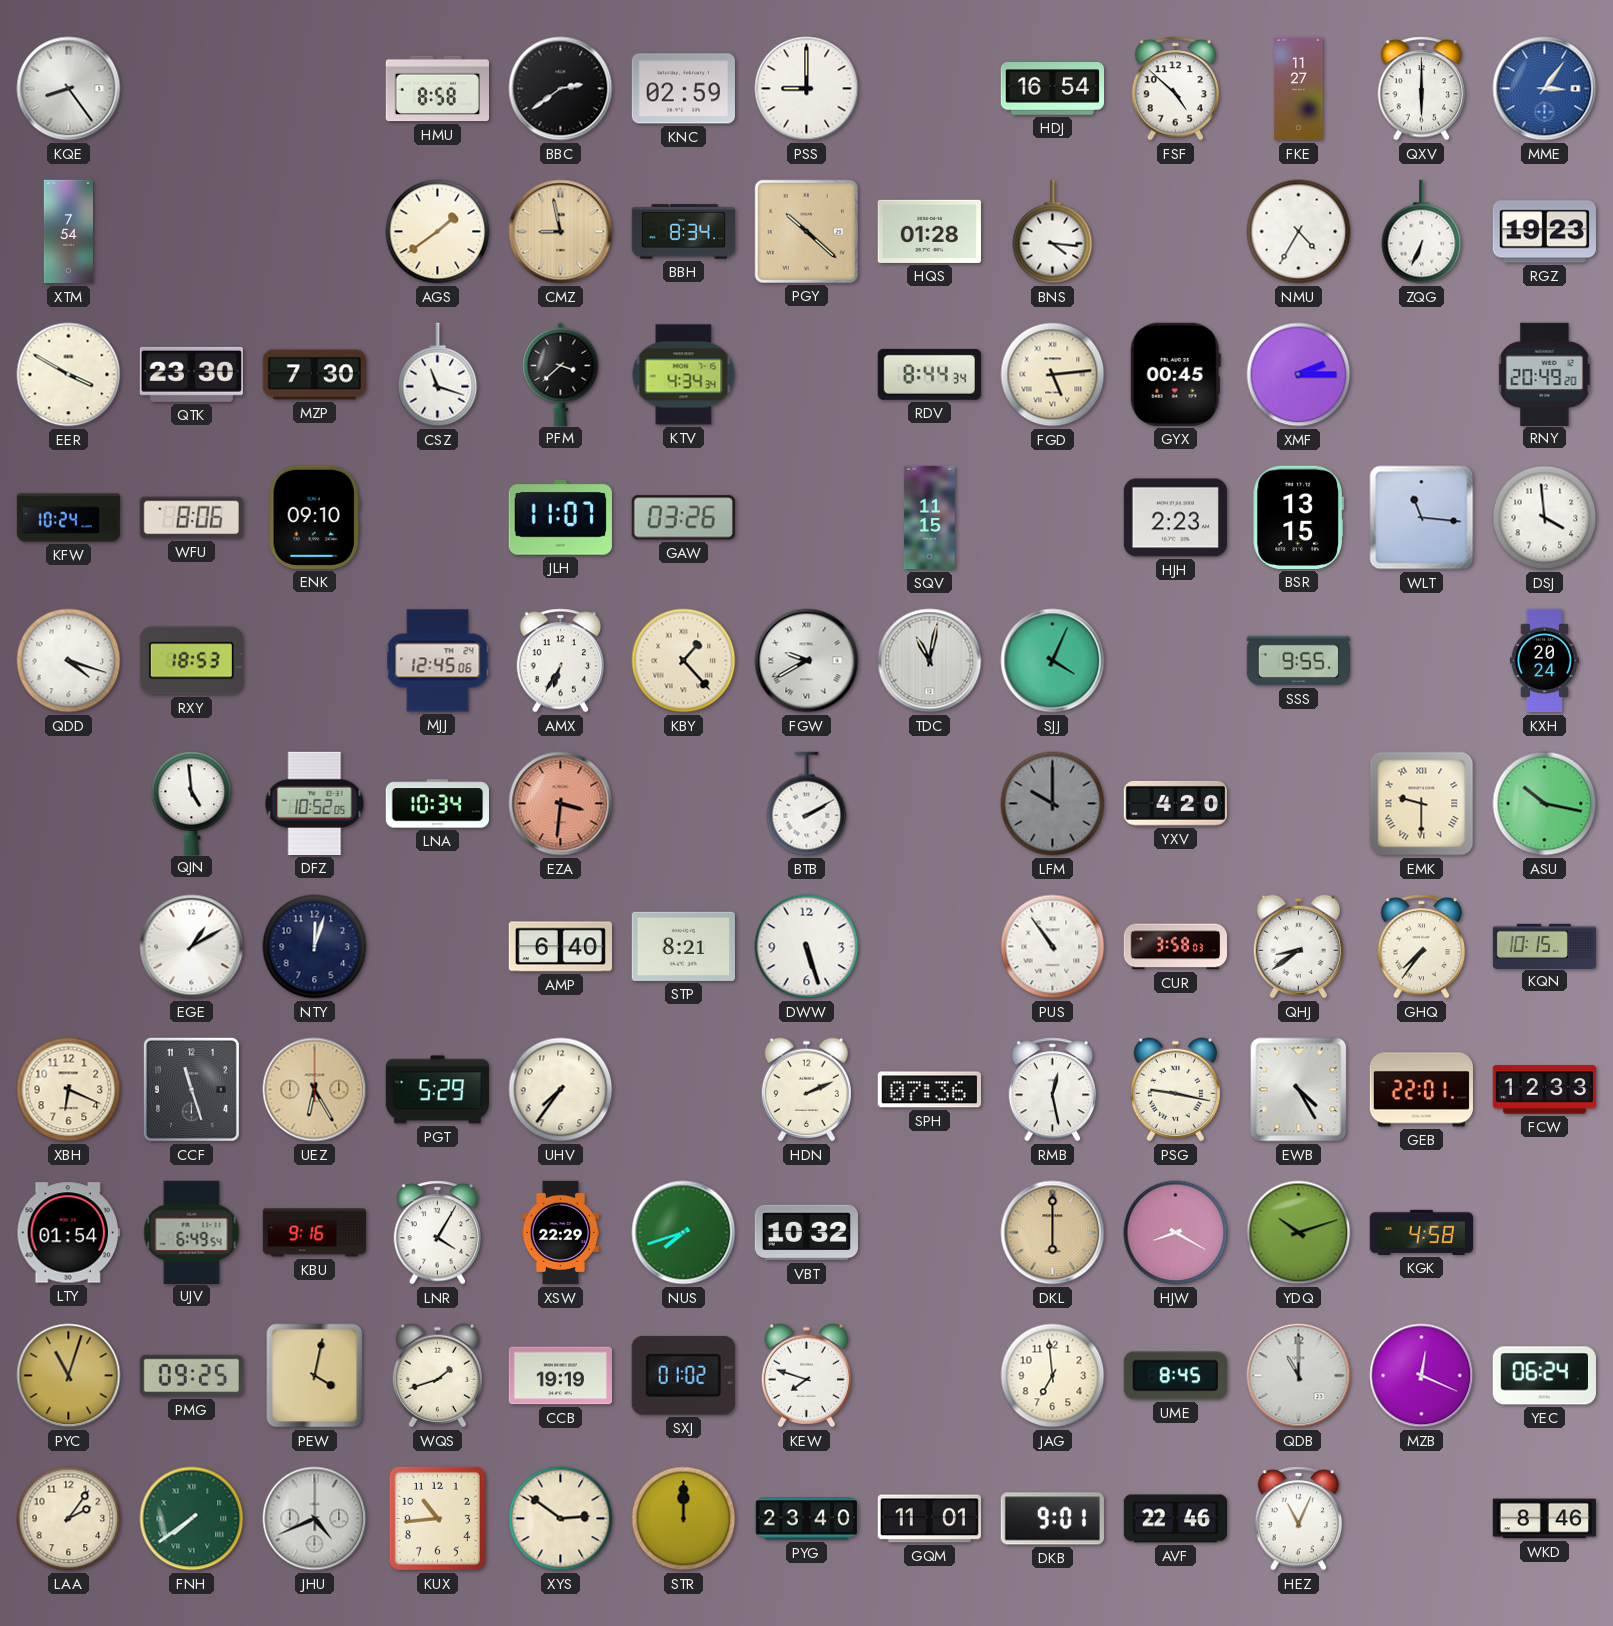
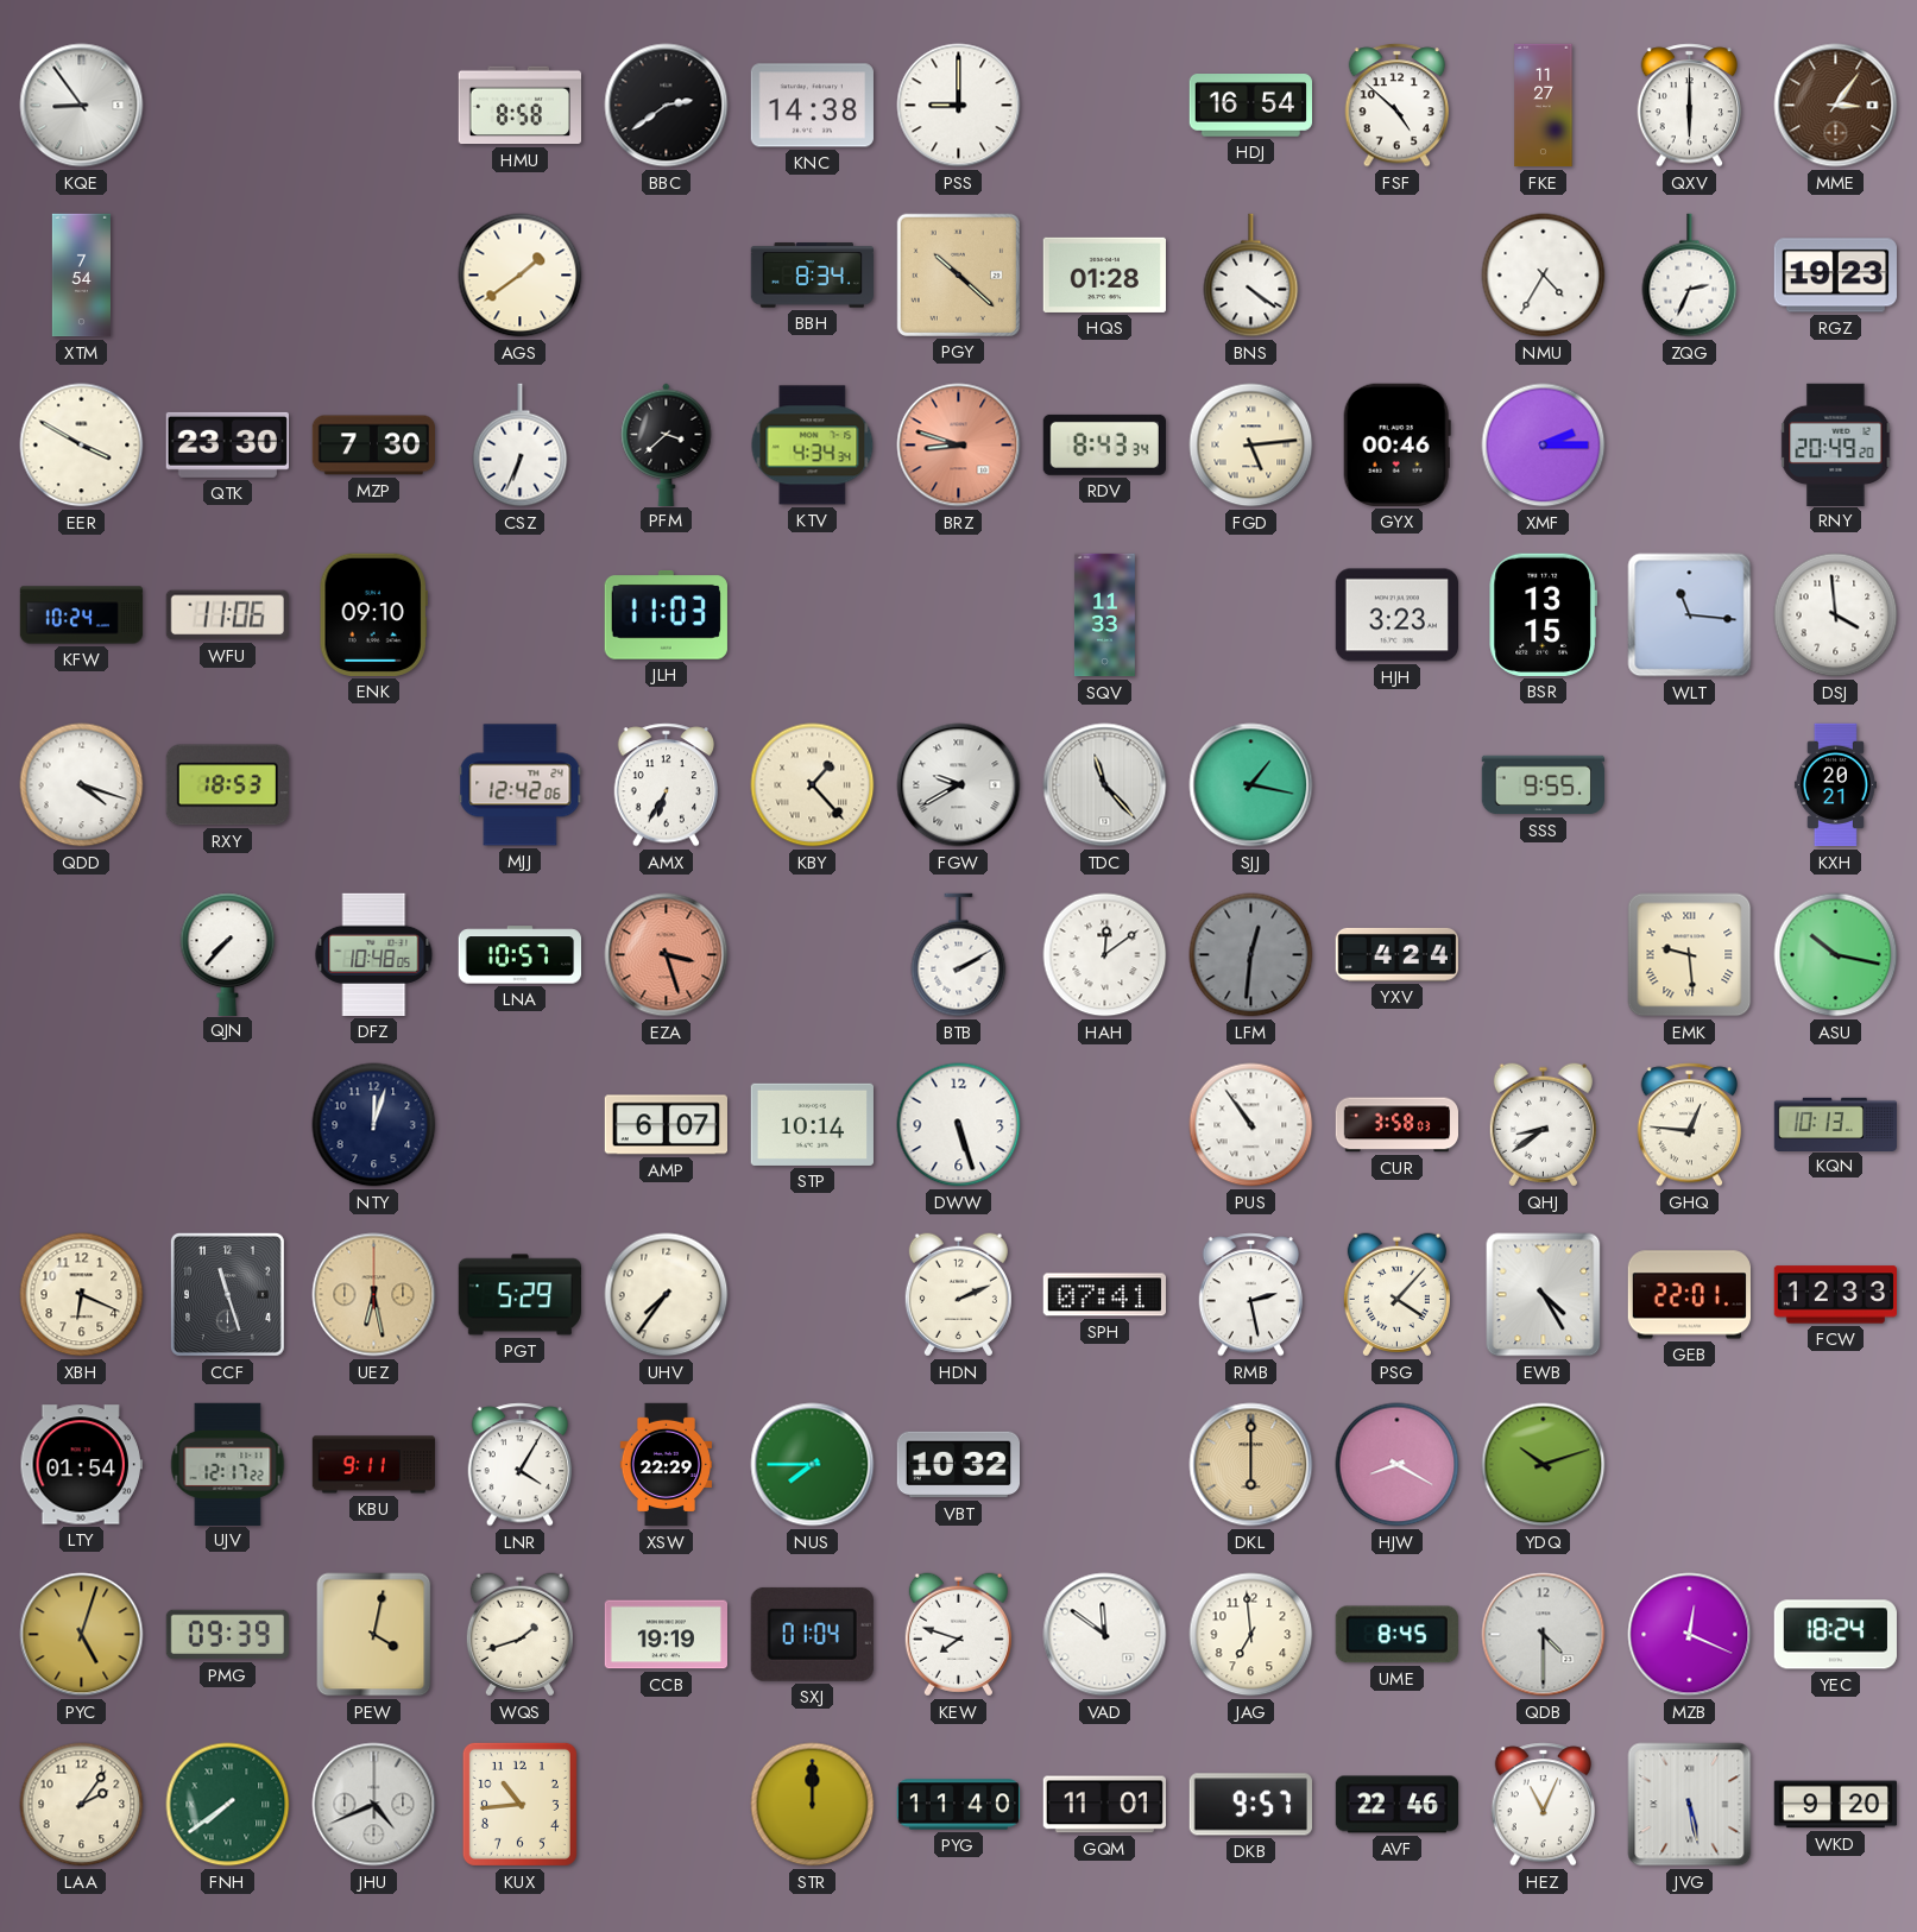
KQE: 8:24 -> 8:54
KNC: 02:59 -> 14:38
MME dial: blue -> brown
CMZ: 8:58 -> none
BNS: 4:16 -> 4:21
ZQG: 6:34 -> 2:34
CSZ: 11:18 -> 6:34
BRZ: none -> 8:48
RDV: 8:44 -> 8:43
GYX: 00:45 -> 00:46
WFU: 8:06 -> 11:06
JLH: 11:07 -> 11:03
GAW: 03:26 -> none
SQV: 11:15 -> 11:33
HJH: 2:23 -> 3:23
MJJ: 12:45 -> 12:42
TDC: 11:02 -> 11:23
SJJ: 4:04 -> 1:17
KXH: 20:24 -> 20:21
QJN: 4:59 -> 7:37
DFZ: 10:52 -> 10:48
LNA: 10:34 -> 10:57
EZA: 3:31 -> 3:27
HAH: none -> 12:09
LFM: 10:00 -> 12:31
YXV: 4:20 -> 4:24
EMK: 9:30 -> 9:29
EGE: 1:10 -> none
AMP: 6:40 -> 6:07
STP: 8:21 -> 10:14
GHQ: 7:36 -> 12:46
KQN: 10:15 -> 10:13
UEZ: 6:25 -> 6:28
SPH: 07:36 -> 07:41
RMB: 12:28 -> 2:28
PSG: 9:17 -> 4:07
UJV: 6:49 -> 12:17
KBU: 9:16 -> 9:11
NUS: 7:42 -> 7:45
KGK: 4:58 -> none
PYC: 11:03 -> 5:03
PMG: 09:25 -> 09:39
SXJ: 01:02 -> 01:04
VAD: none -> 11:51
QDB: 11:00 -> 4:30
YEC: 06:24 -> 18:24
XYS: 2:51 -> none
PYG: 23:40 -> 11:40
DKB: 9:01 -> 9:57
JVG: none -> 5:28
WKD: 8:46 -> 9:20
